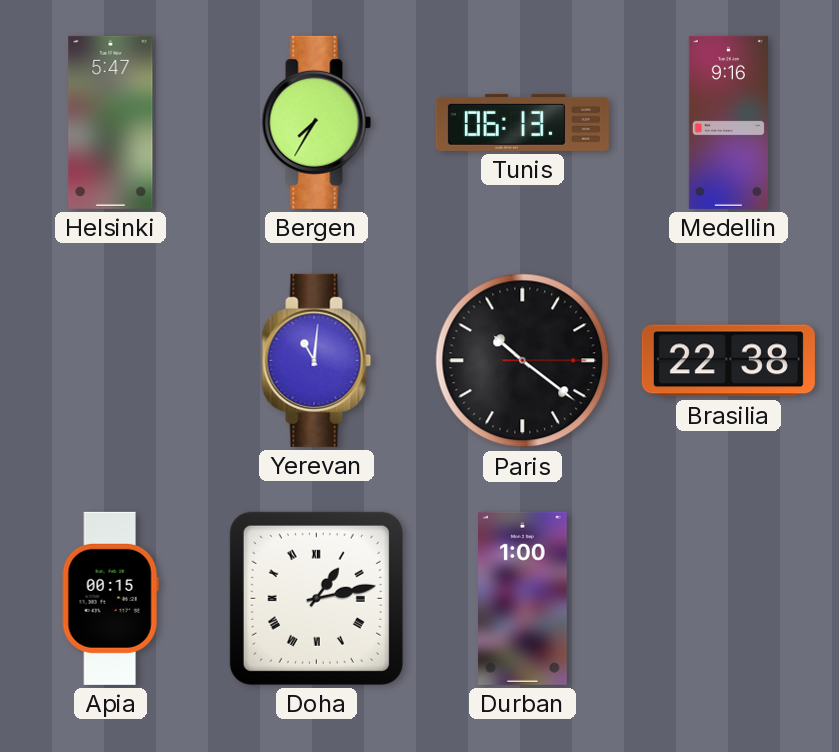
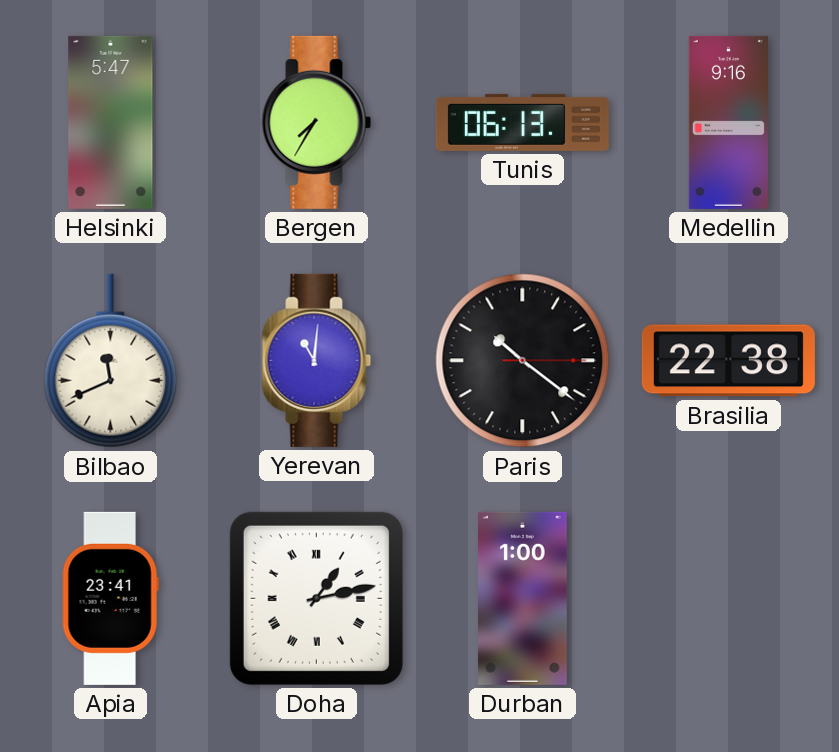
Bilbao: none -> 11:41
Apia: 00:15 -> 23:41
